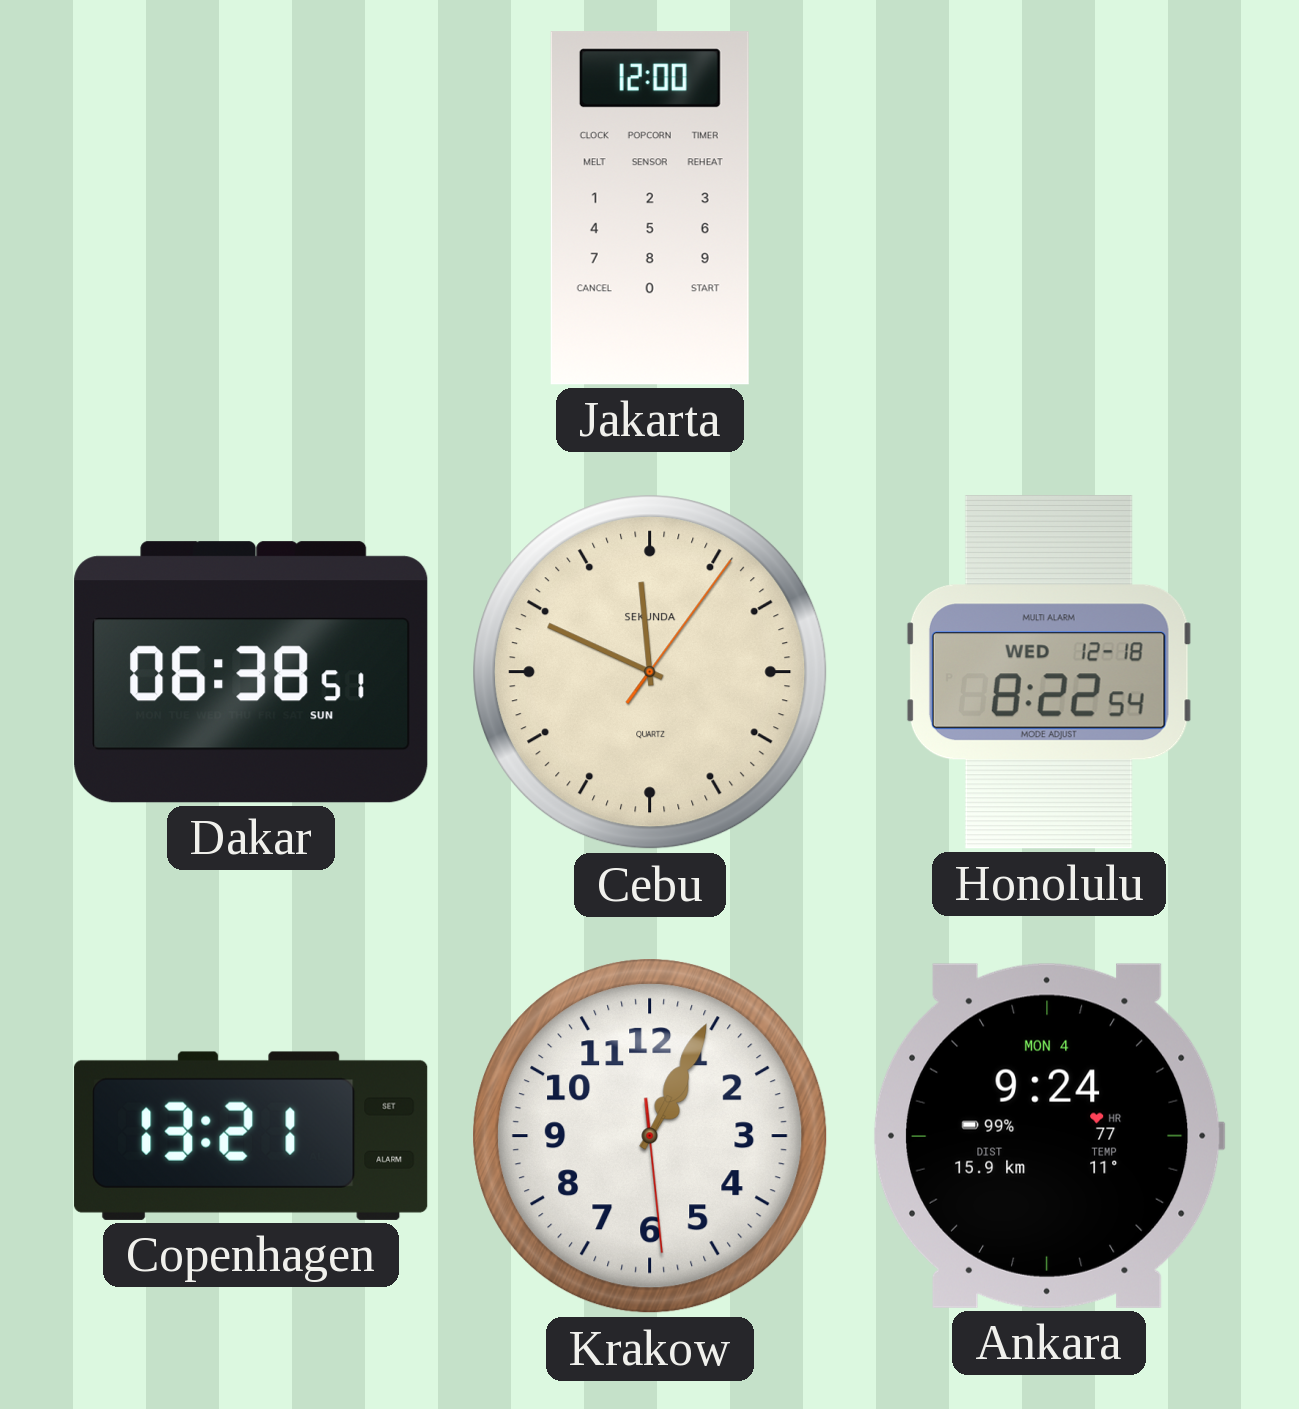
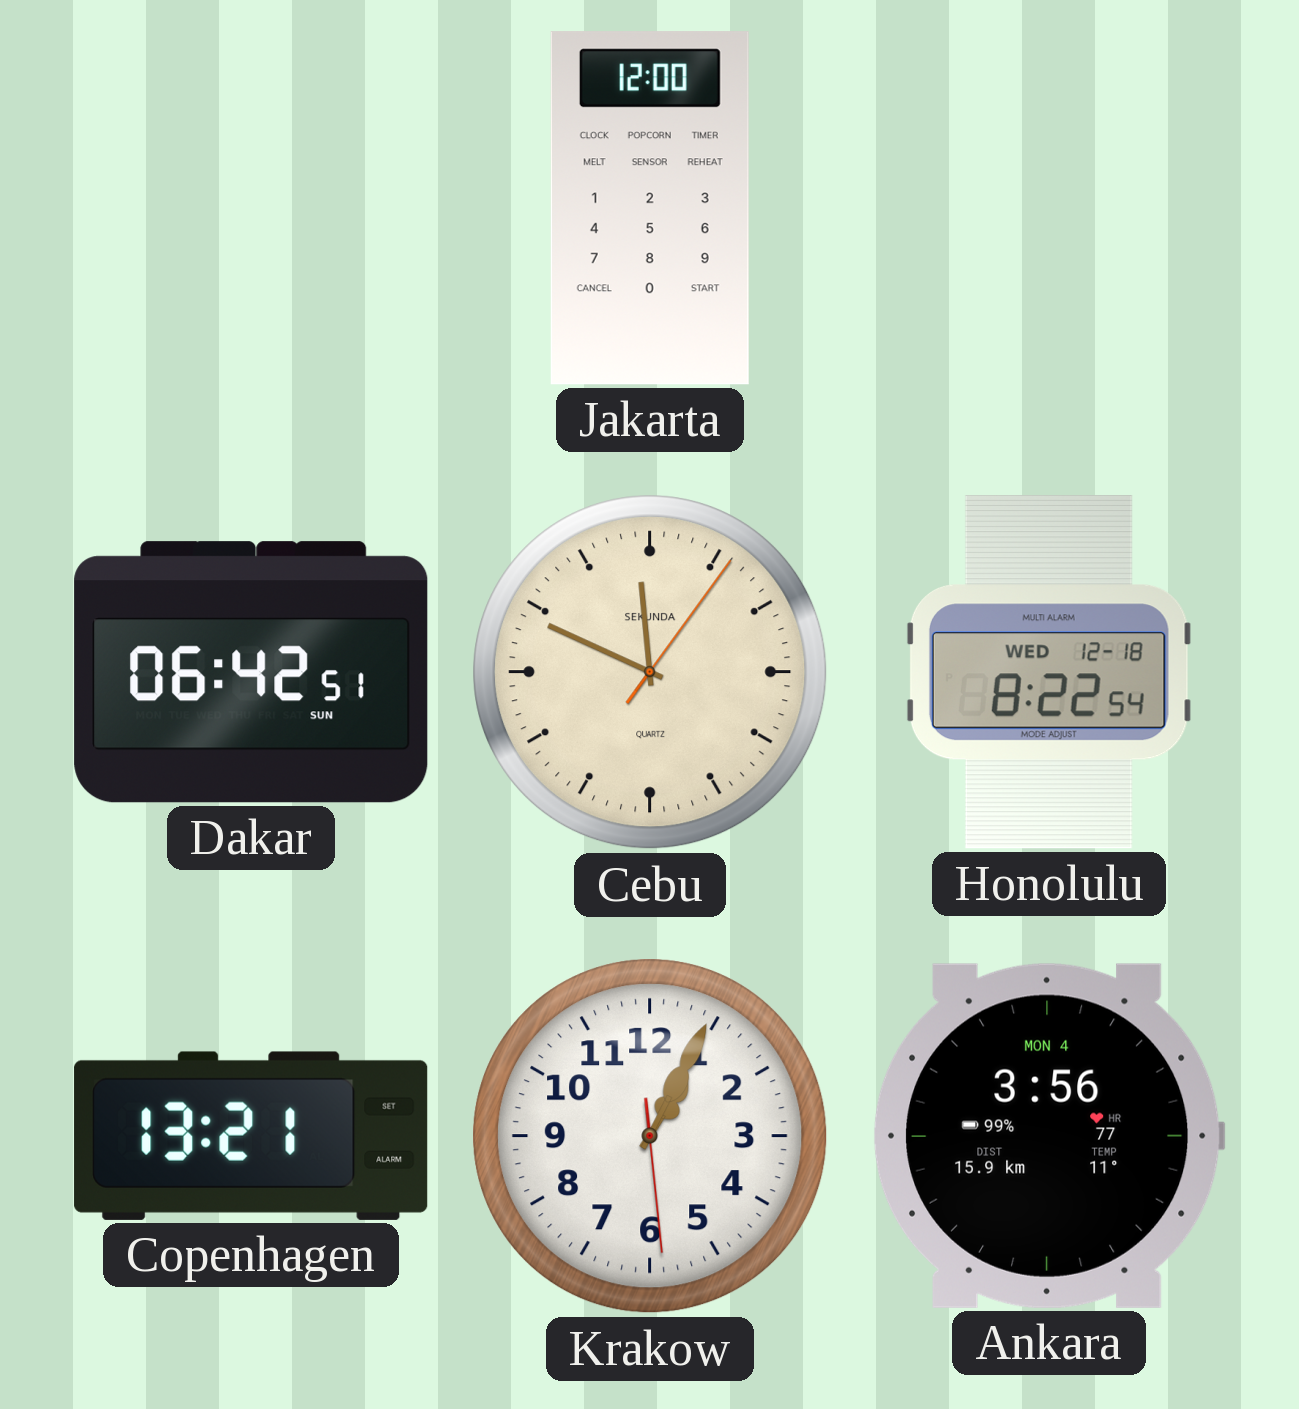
Dakar: 06:38 -> 06:42
Ankara: 9:24 -> 3:56
